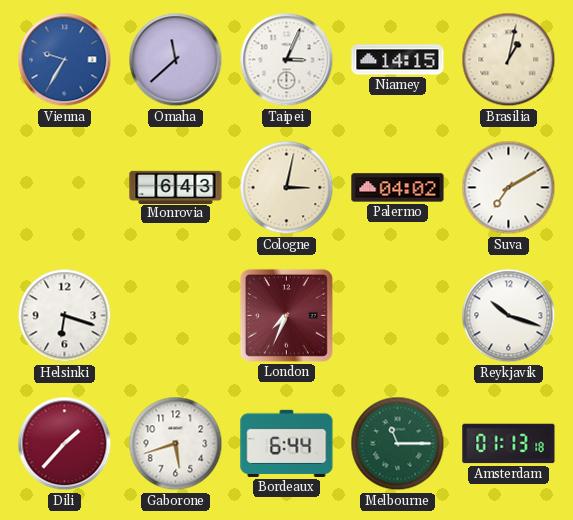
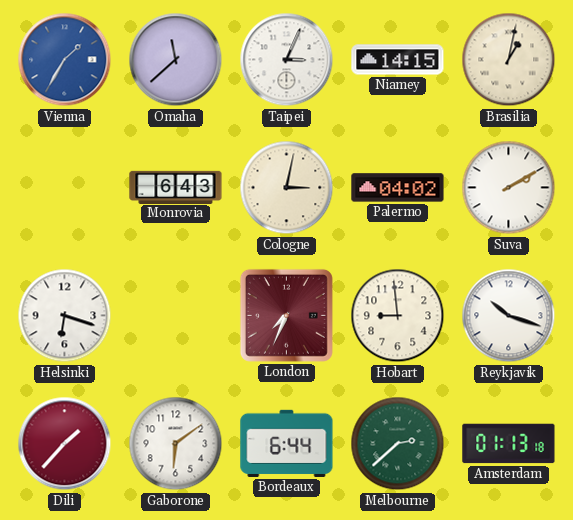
Vienna: 9:35 -> 1:35
Suva: 7:10 -> 2:10
Hobart: none -> 8:59
Gaborone: 5:42 -> 6:09
Melbourne: 11:15 -> 2:38
